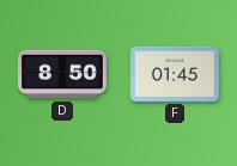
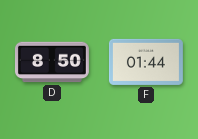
F: 01:45 -> 01:44
